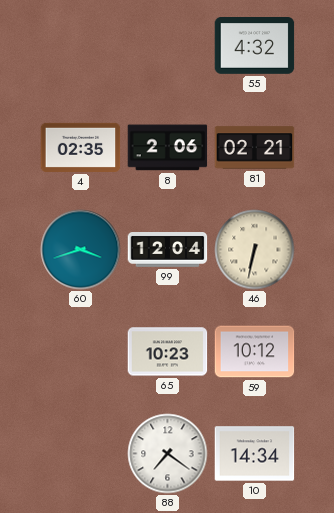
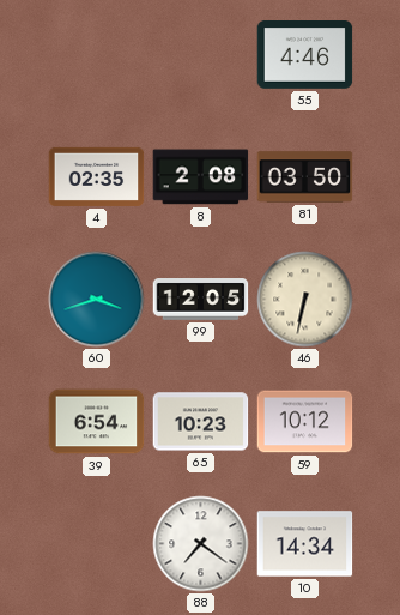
55: 4:32 -> 4:46
8: 2:06 -> 2:08
81: 02:21 -> 03:50
99: 12:04 -> 12:05
39: none -> 6:54
